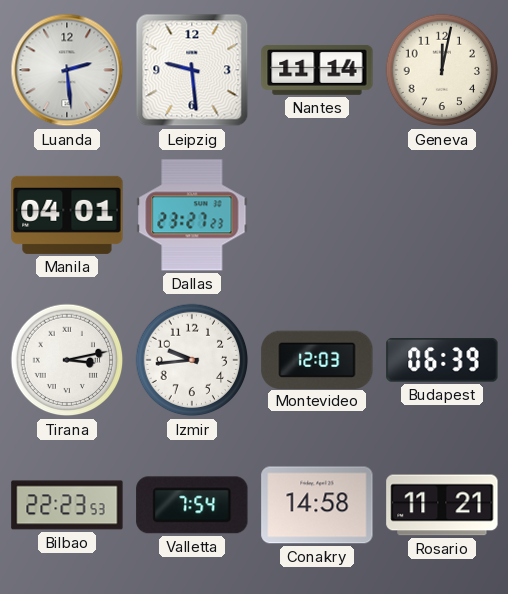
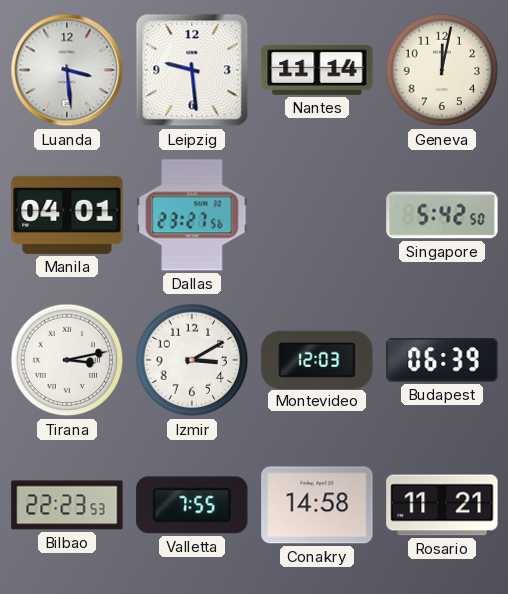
Luanda: 2:29 -> 3:29
Dallas: 23:27:23 -> 23:27:56
Singapore: none -> 5:42
Izmir: 9:44 -> 3:10
Valletta: 7:54 -> 7:55
